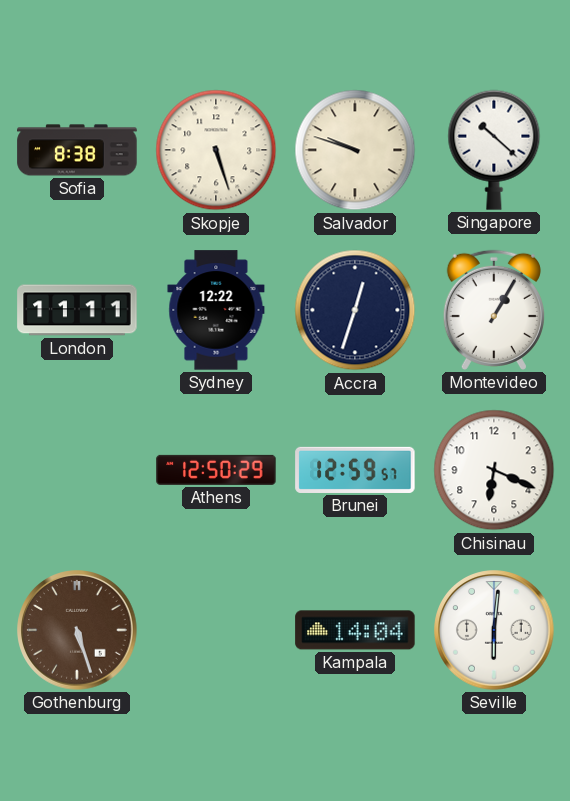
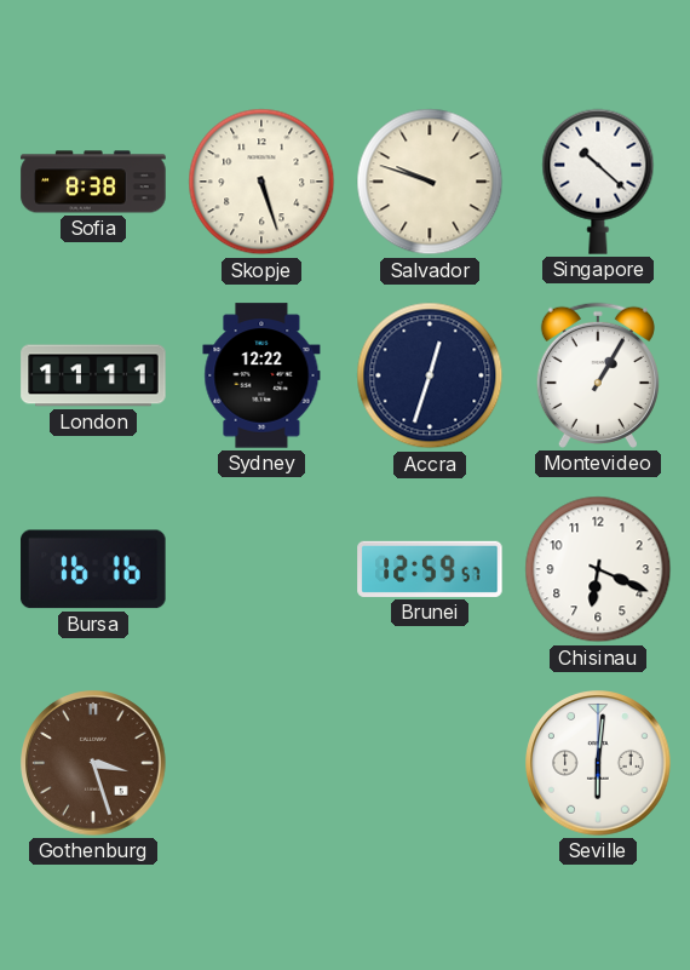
Bursa: none -> 16:16
Athens: 12:50 -> none
Gothenburg: 5:27 -> 3:27
Kampala: 14:04 -> none
